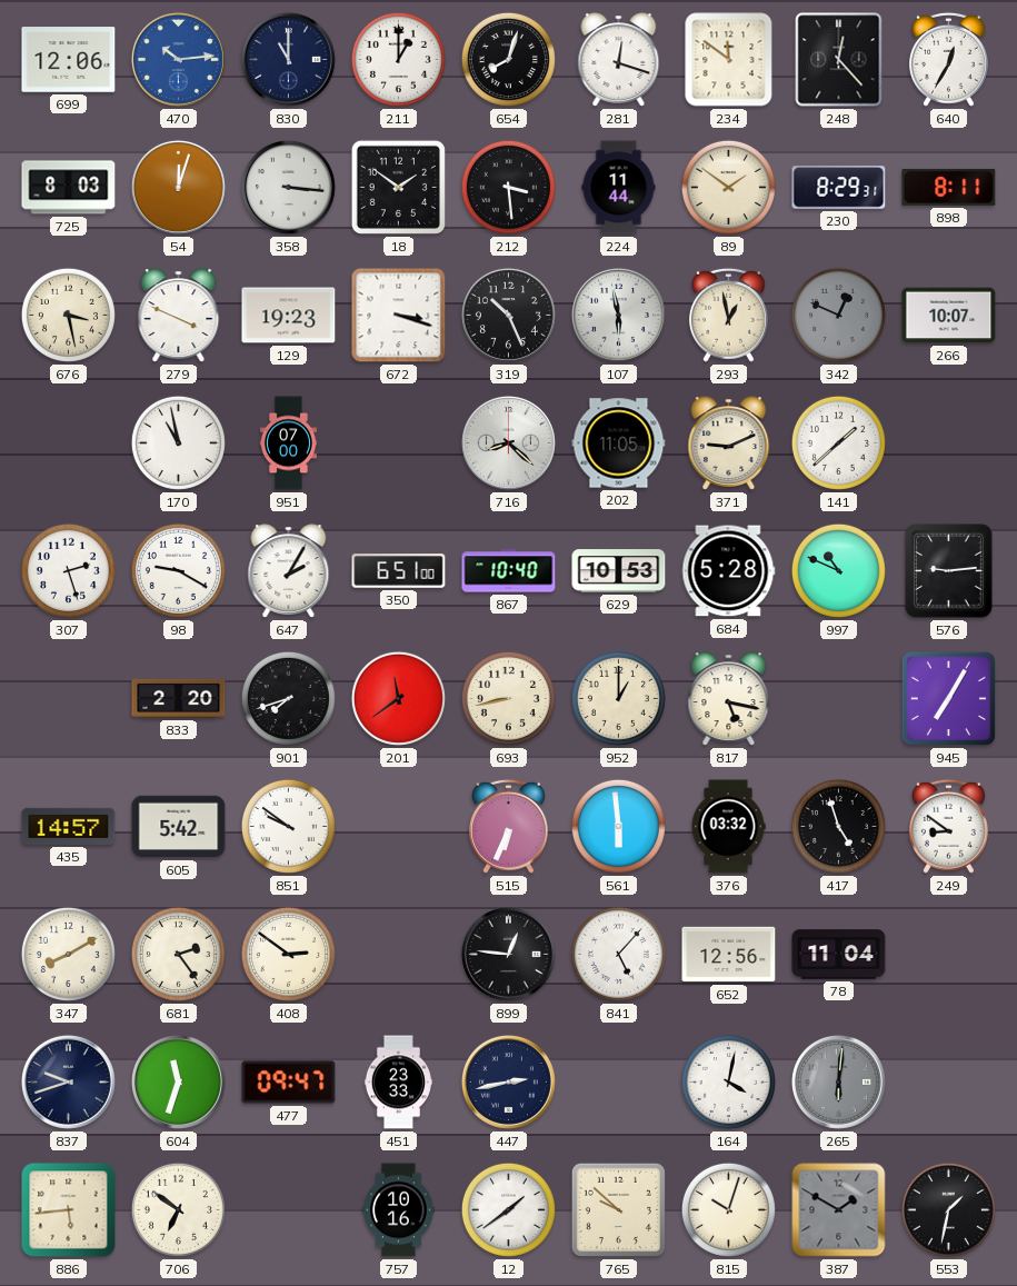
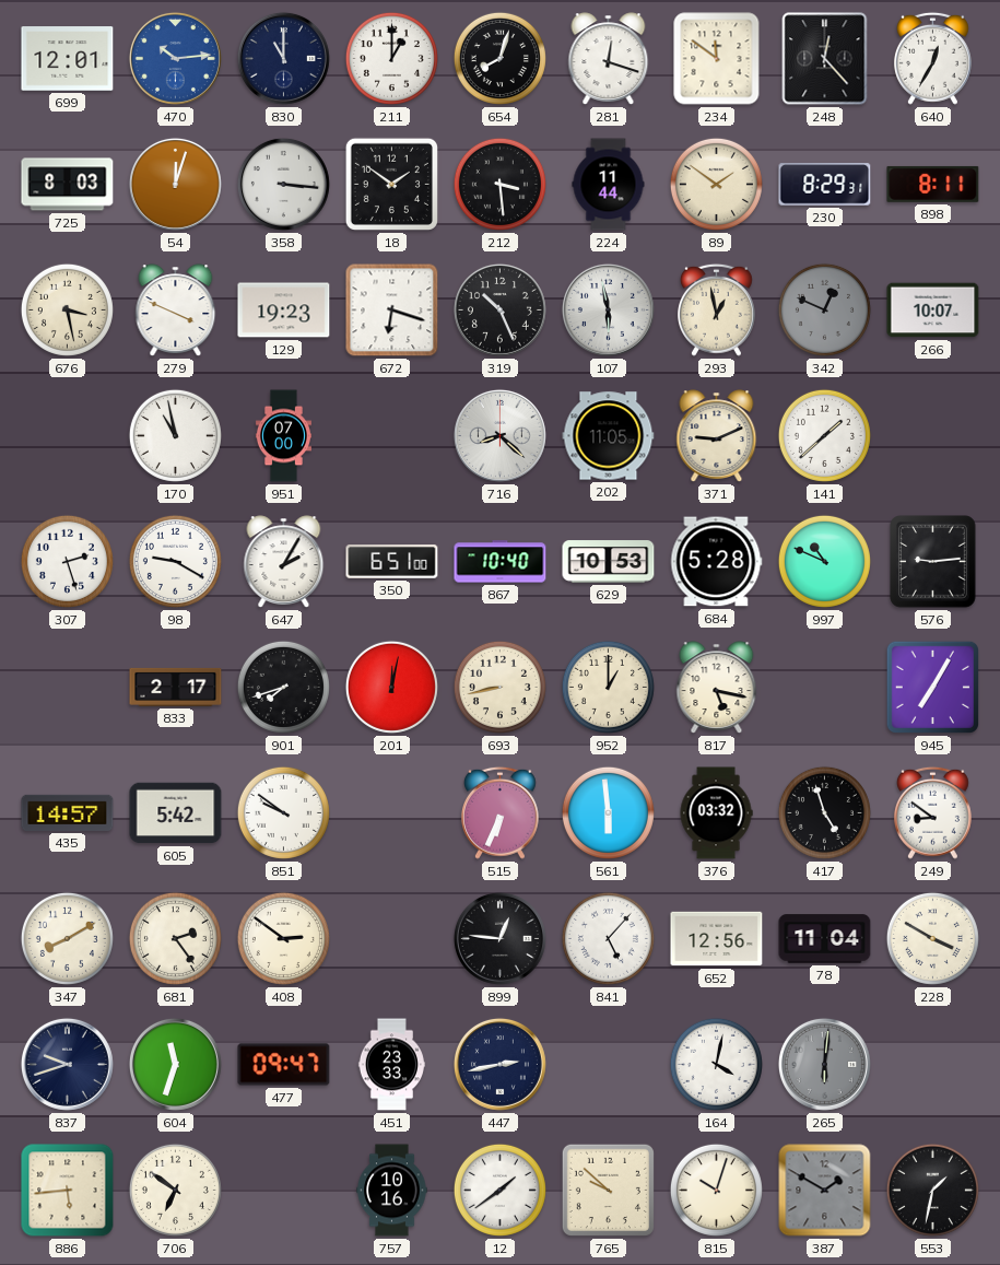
699: 12:06 -> 12:01
672: 3:18 -> 6:18
833: 2:20 -> 2:17
201: 11:39 -> 12:02
228: none -> 3:50
